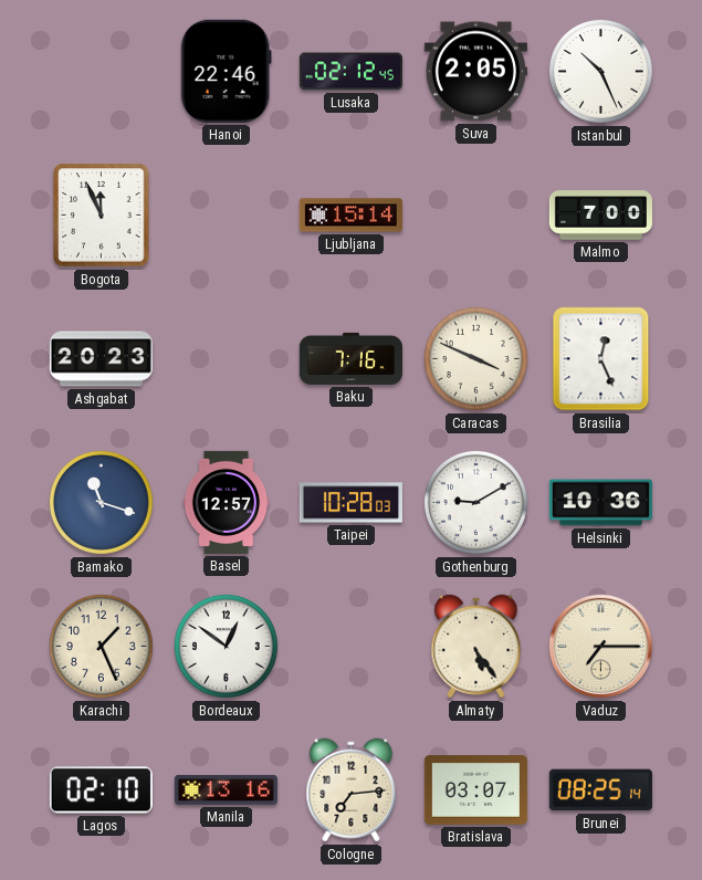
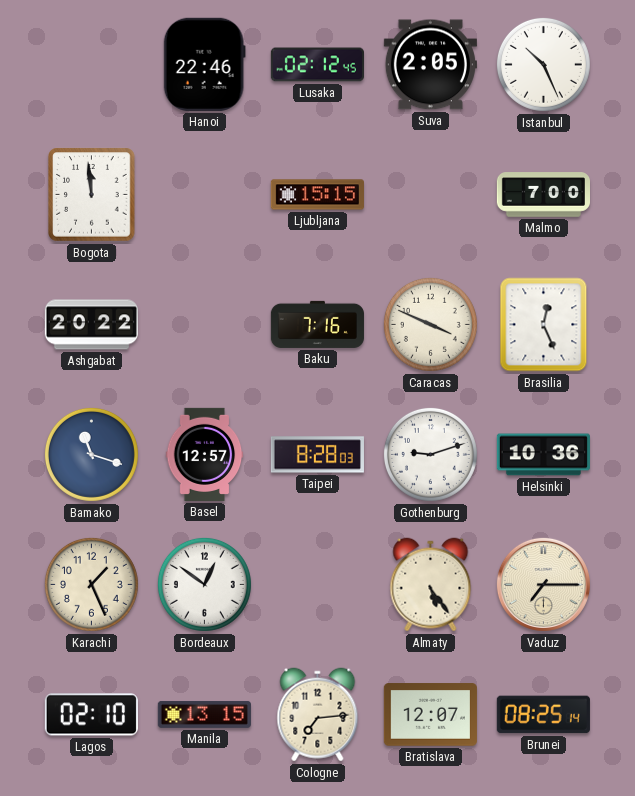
Bogota: 11:56 -> 11:59
Ljubljana: 15:14 -> 15:15
Ashgabat: 20:23 -> 20:22
Taipei: 10:28 -> 8:28
Gothenburg: 9:10 -> 9:12
Manila: 13:16 -> 13:15
Bratislava: 03:07 -> 12:07
